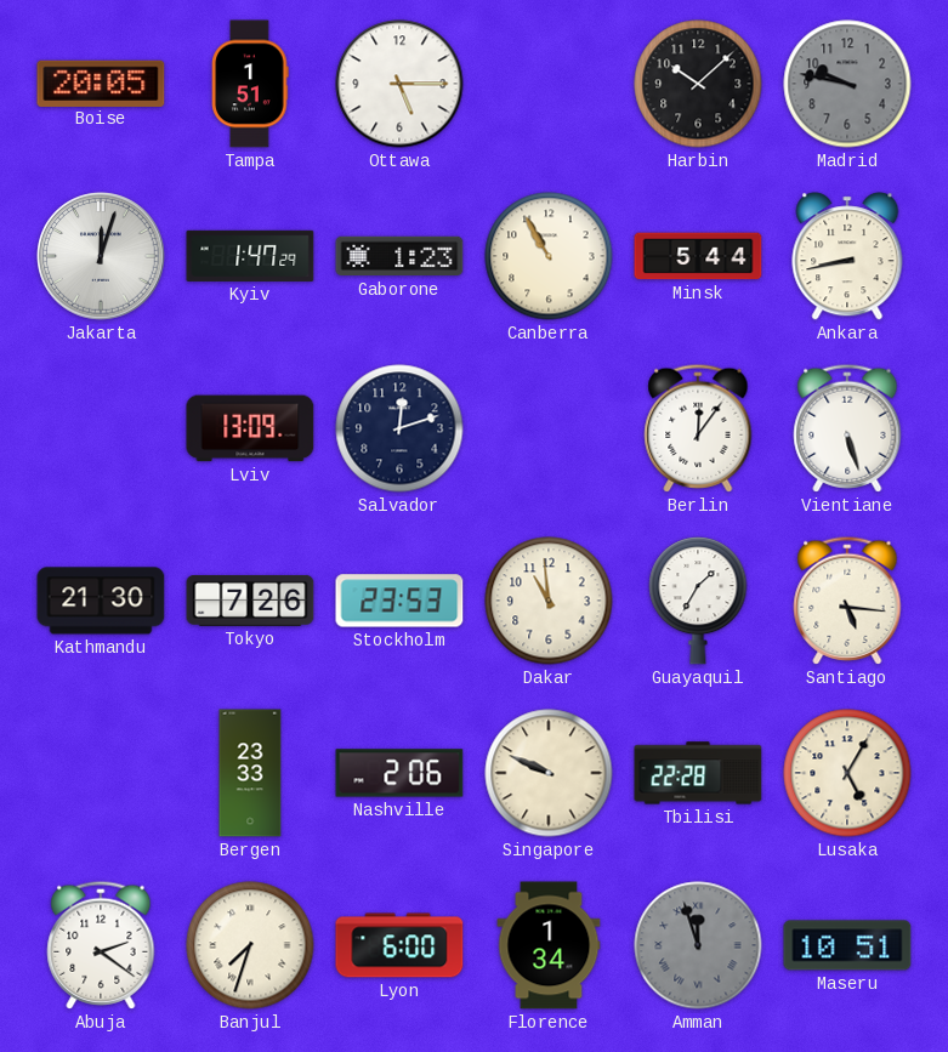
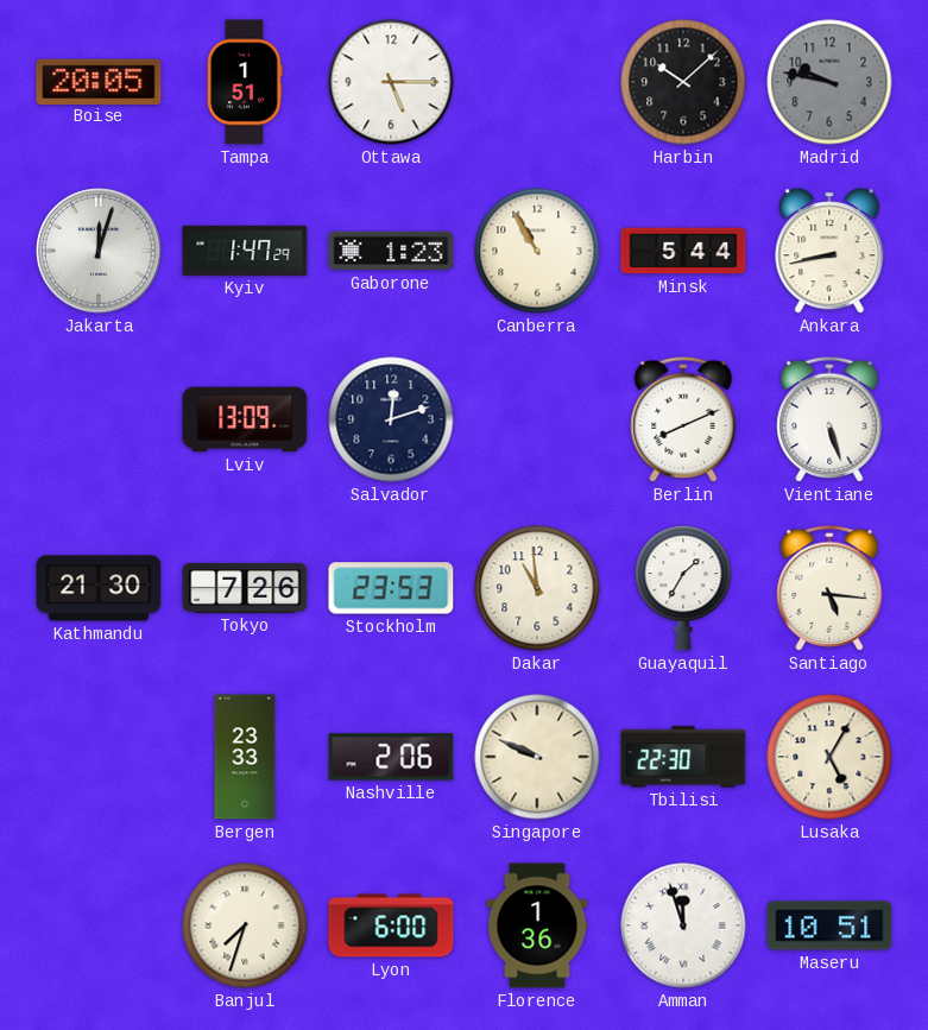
Berlin: 12:06 -> 8:11
Tbilisi: 22:28 -> 22:30
Abuja: 2:21 -> none
Florence: 1:34 -> 1:36
Amman dial: grey -> white
